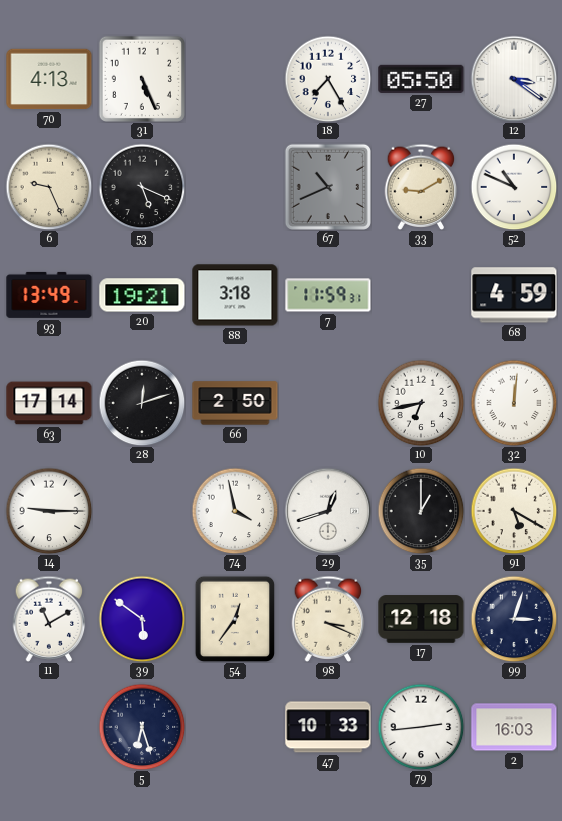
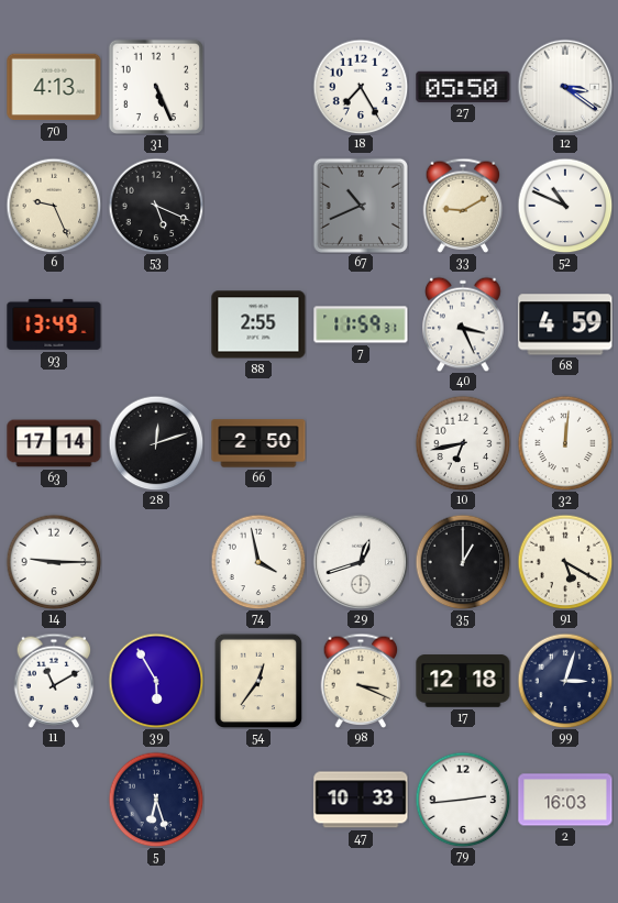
20: 19:21 -> none
88: 3:18 -> 2:55
40: none -> 3:26
39: 5:51 -> 5:55
